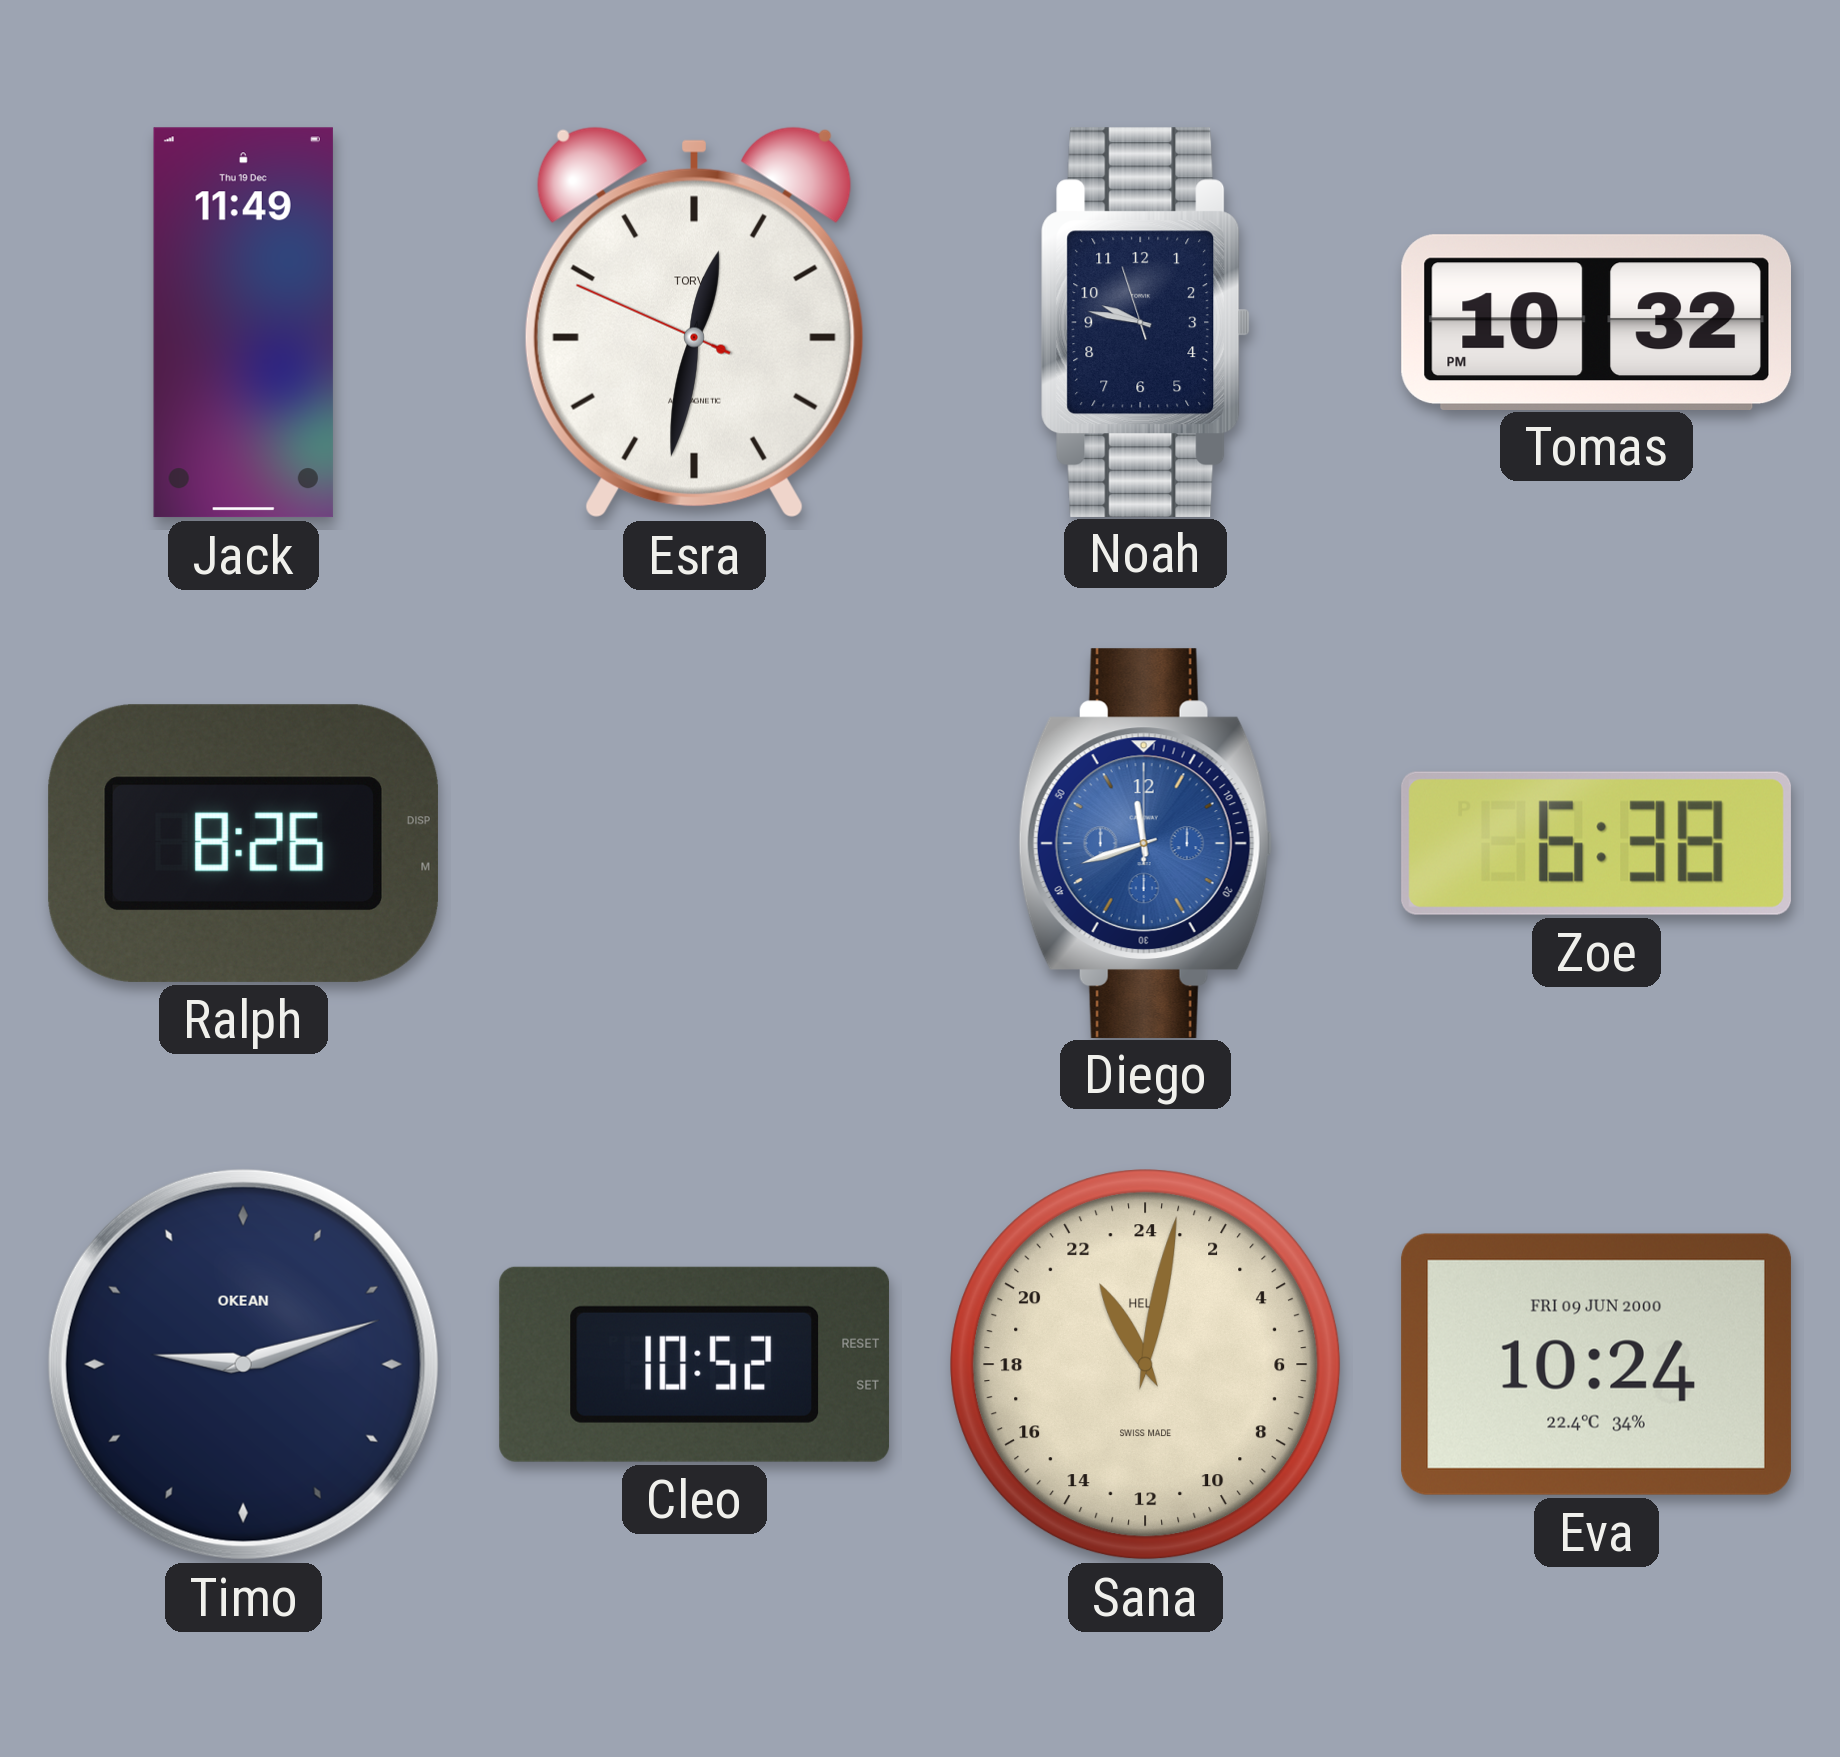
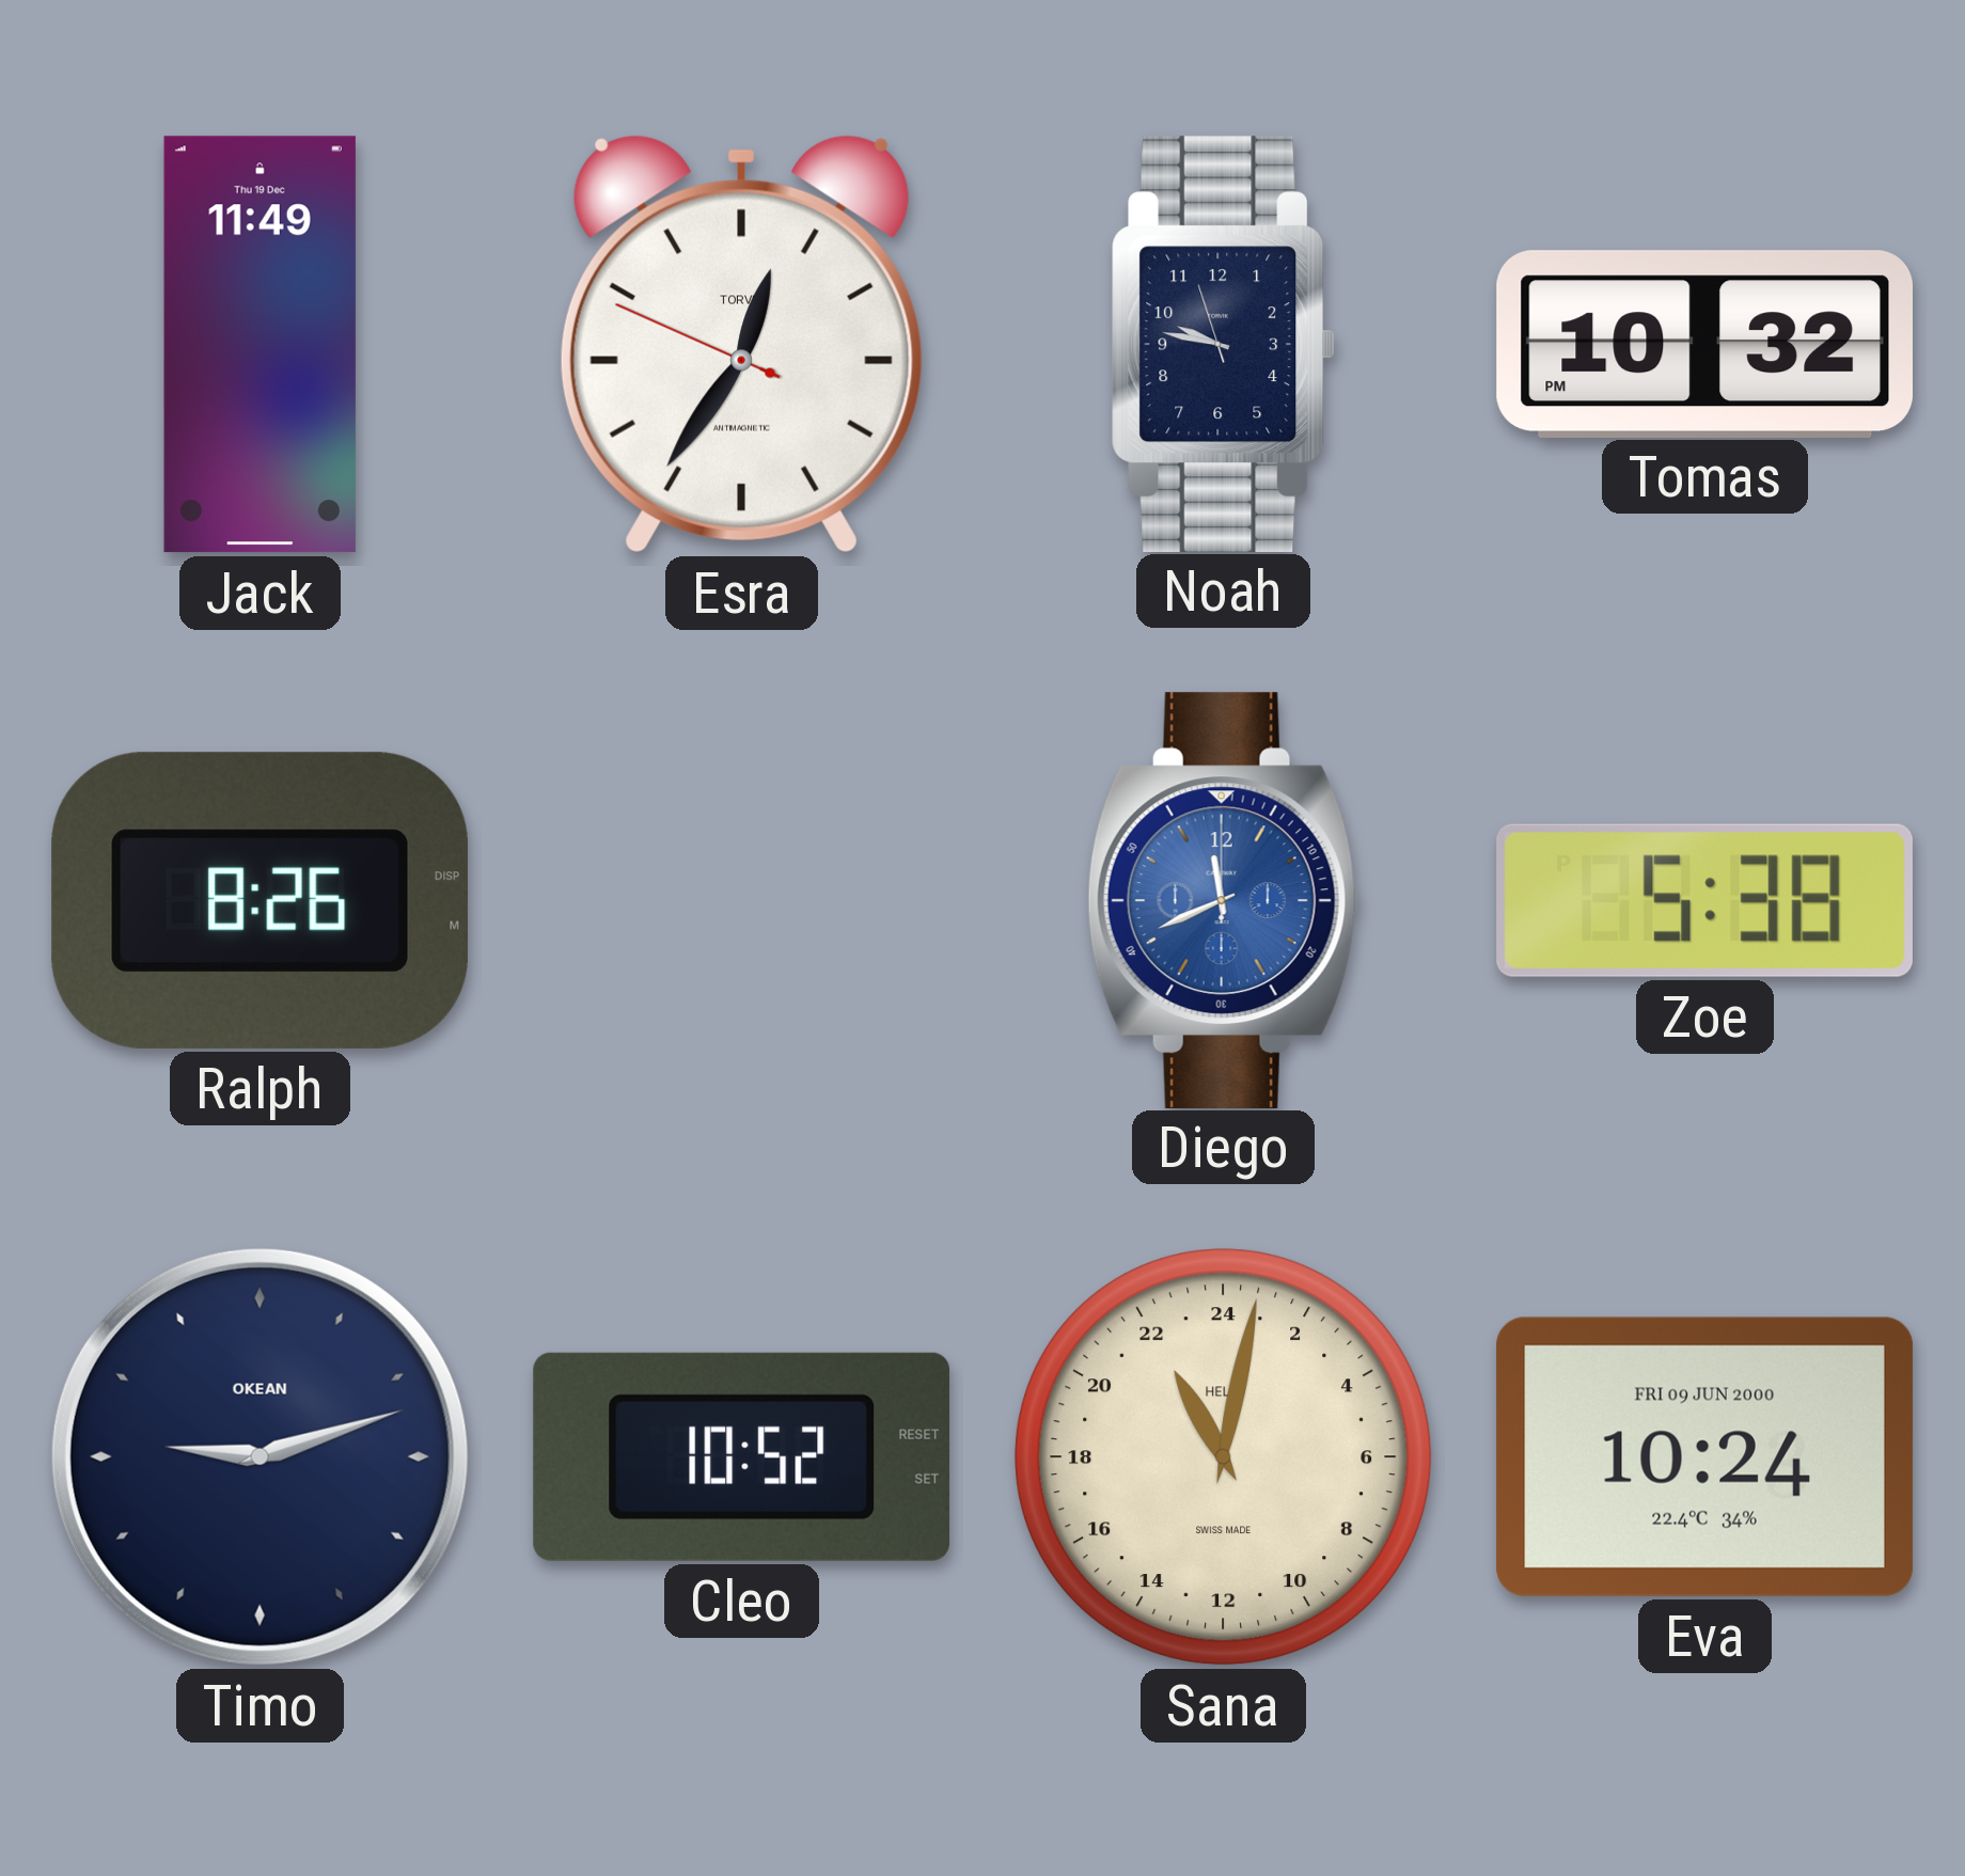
Esra: 12:31 -> 12:35
Diego: 11:42 -> 11:41
Zoe: 6:38 -> 5:38
